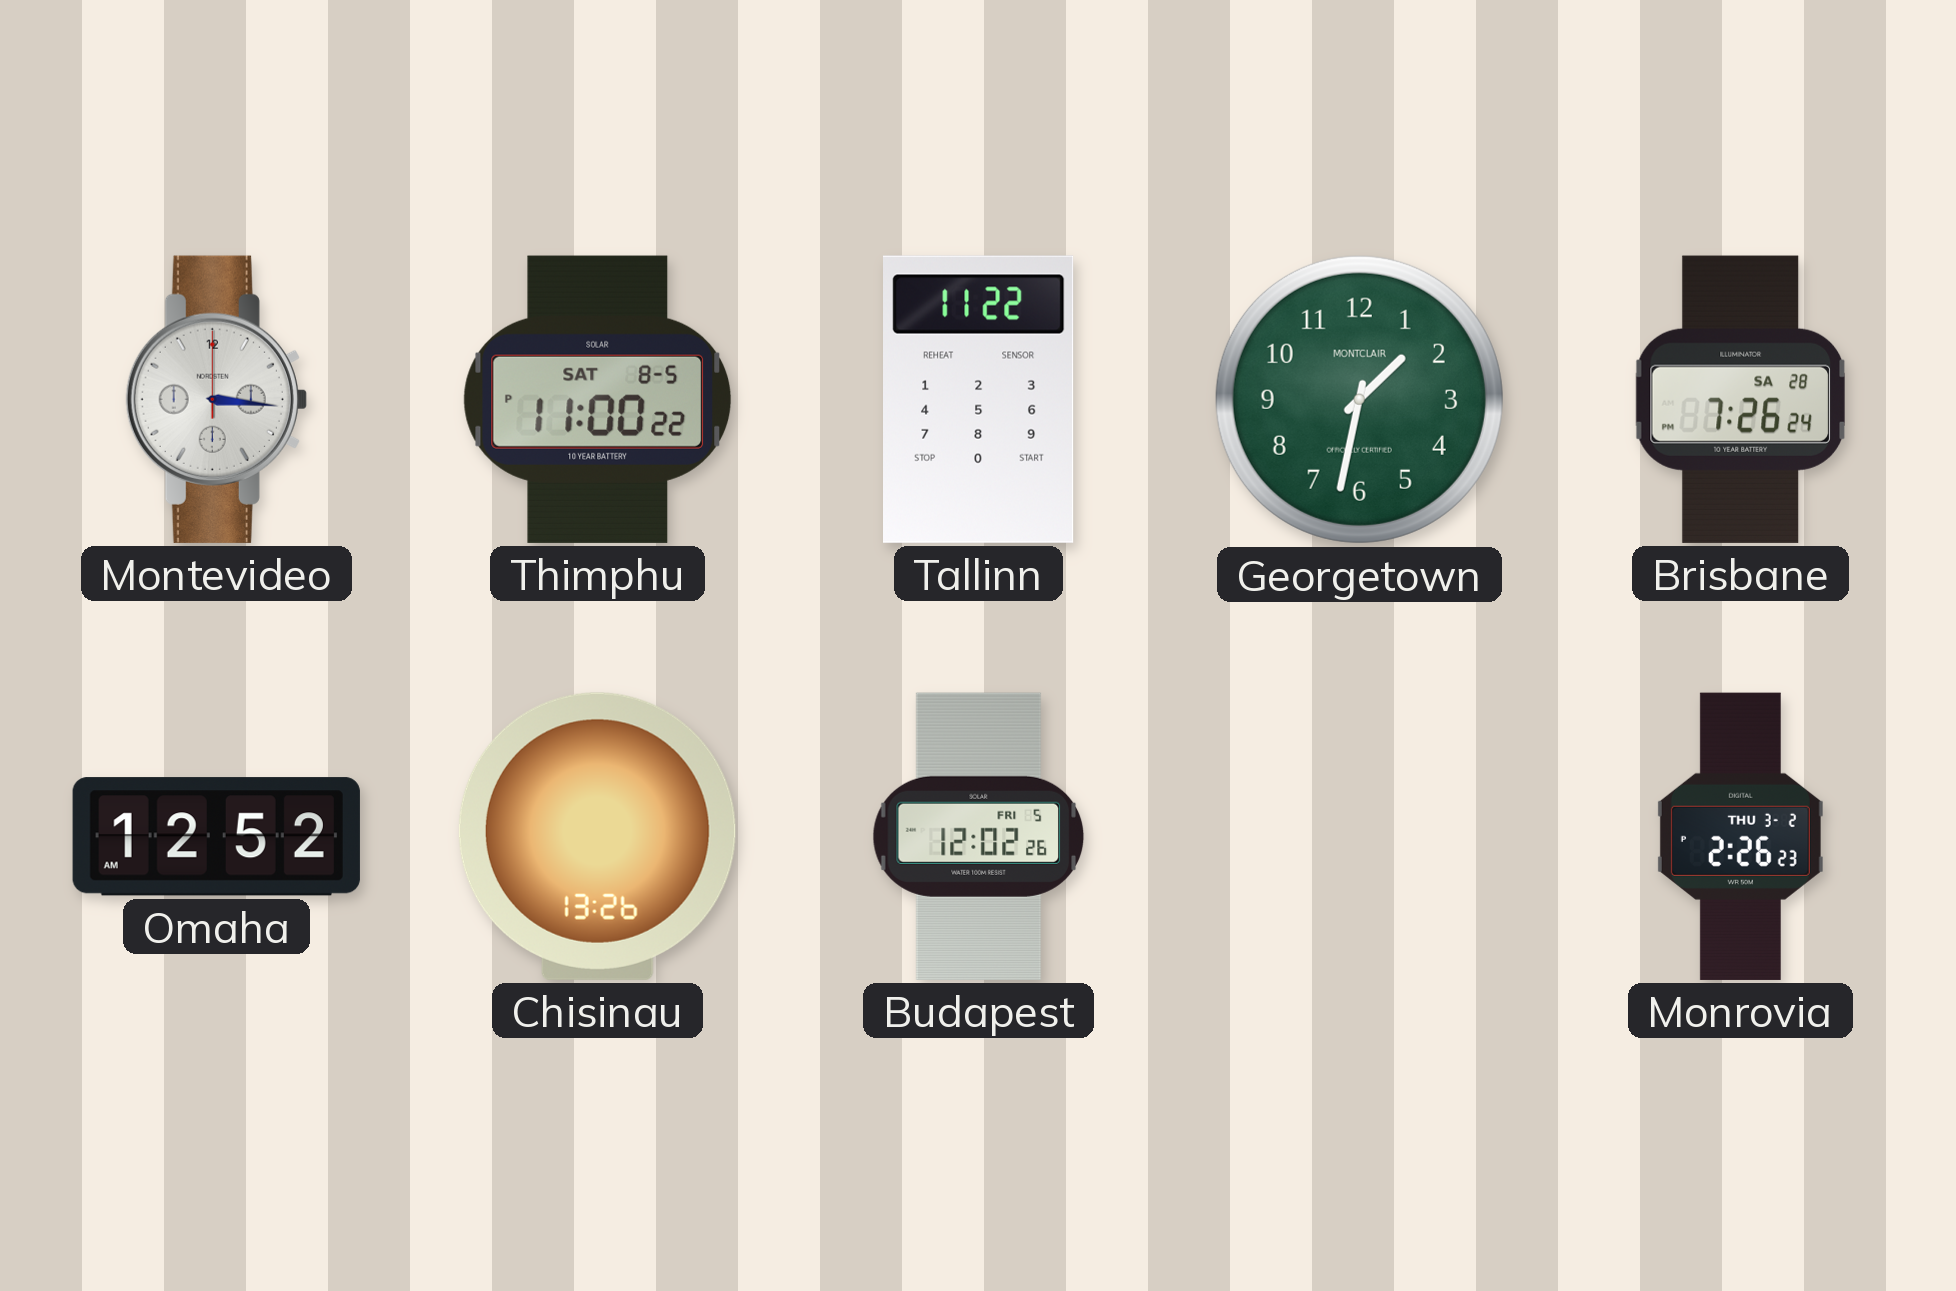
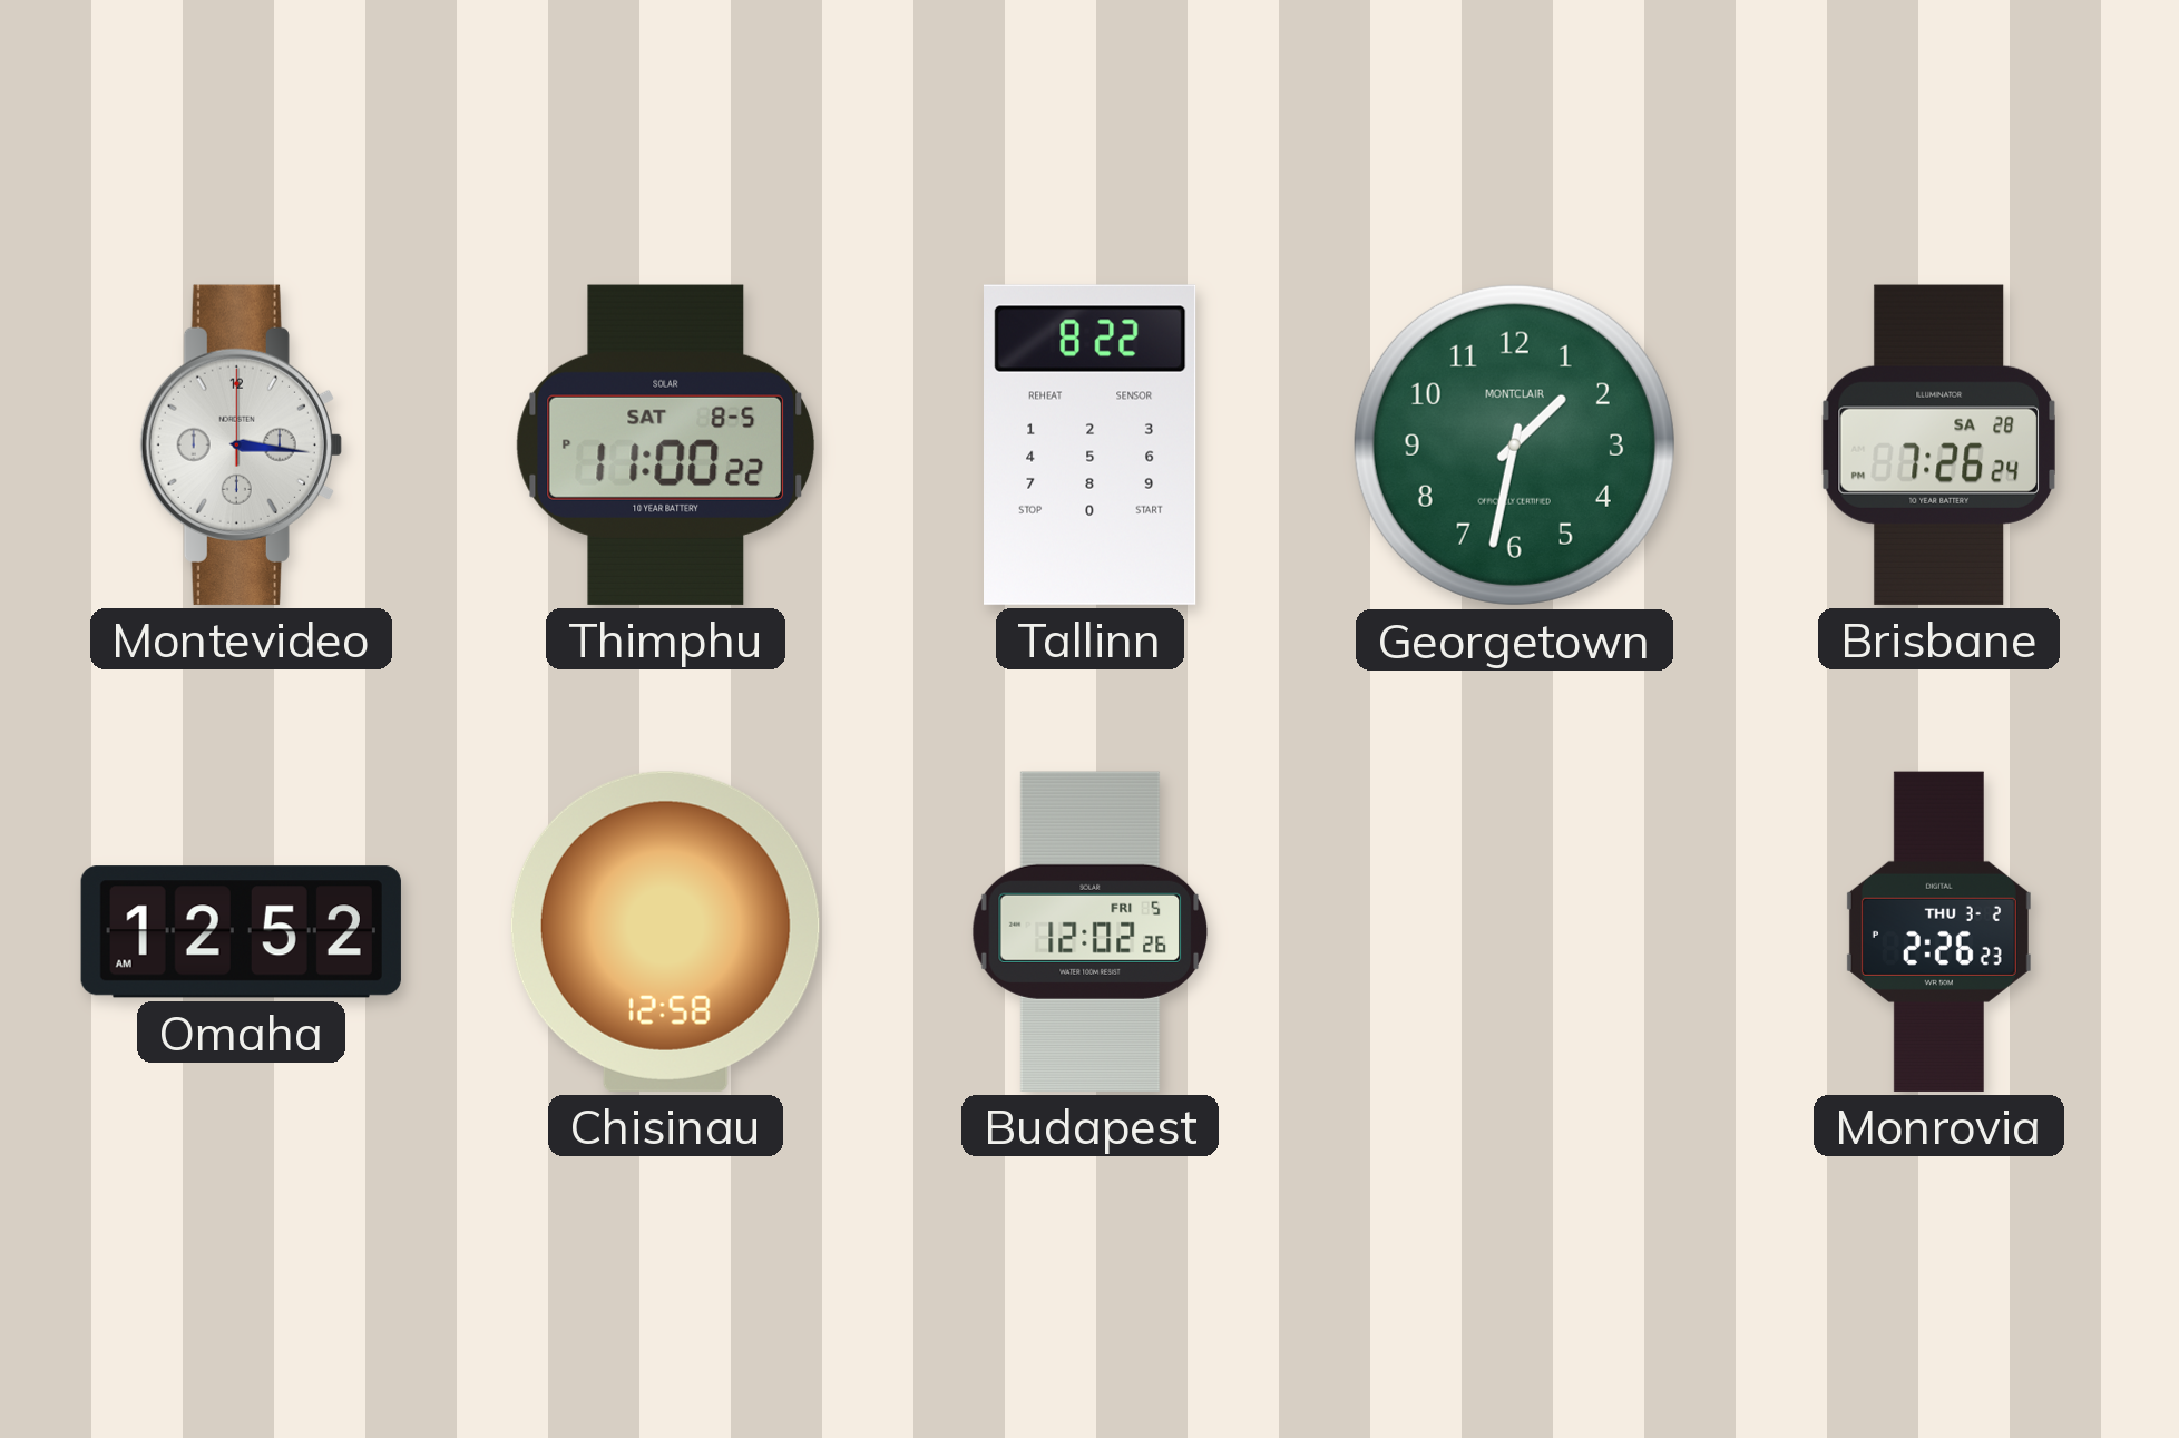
Tallinn: 11:22 -> 8:22
Chisinau: 13:26 -> 12:58
